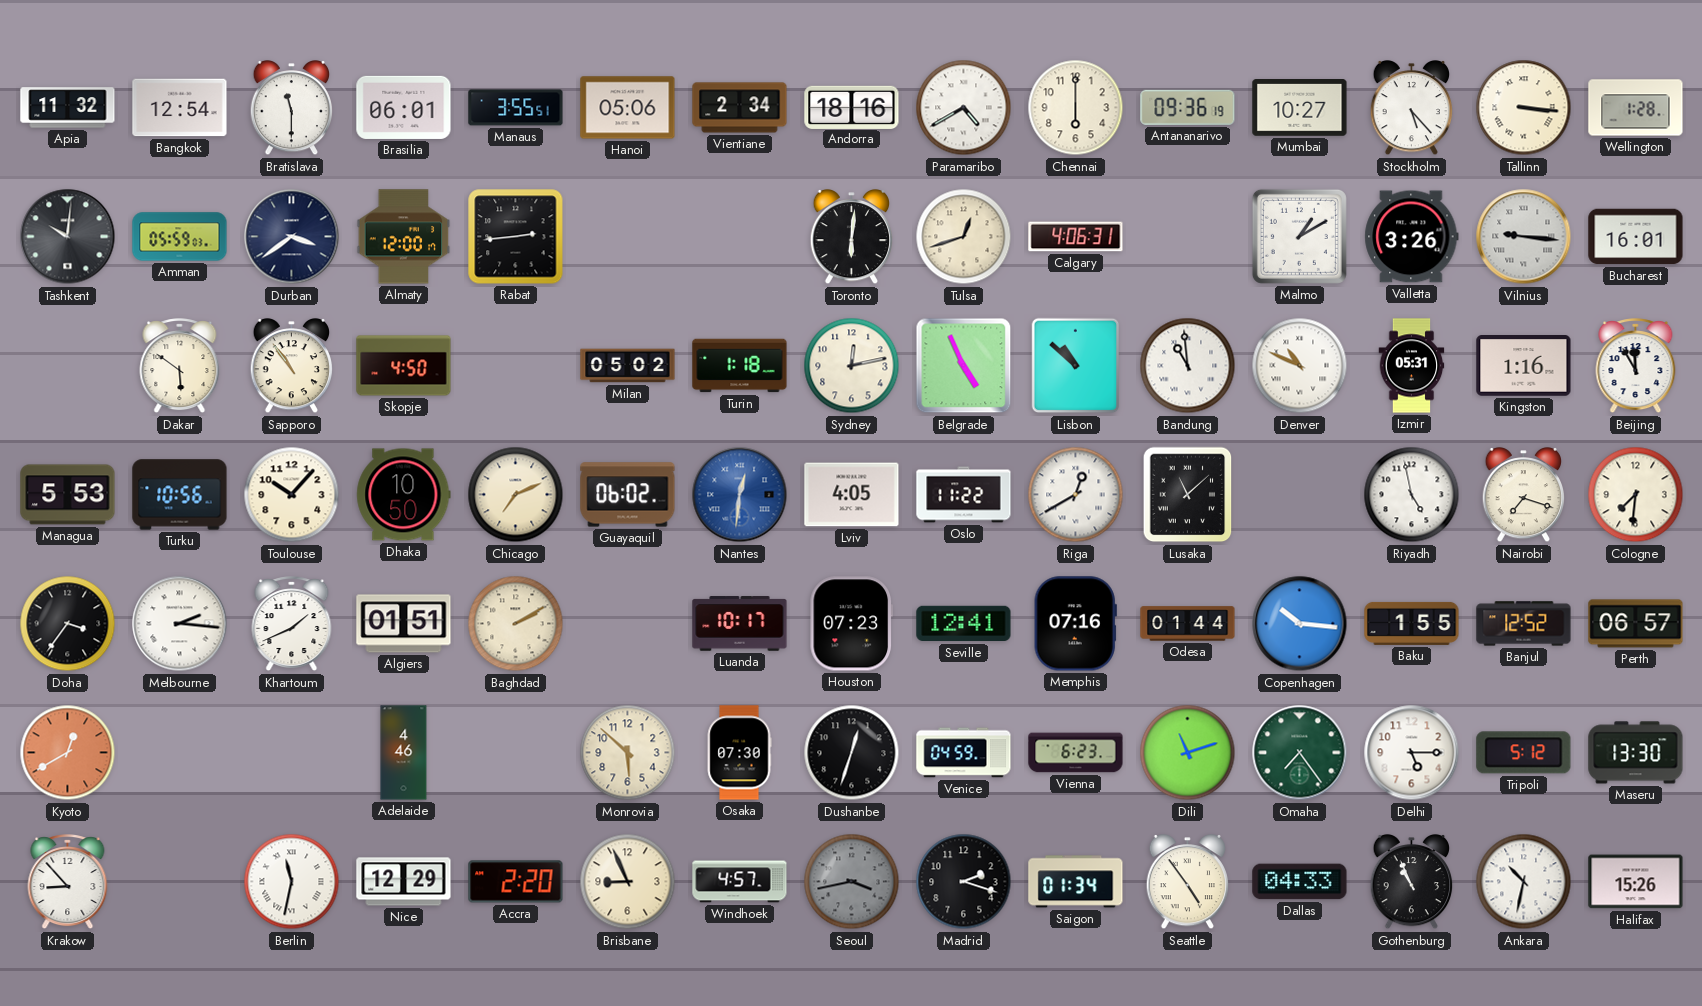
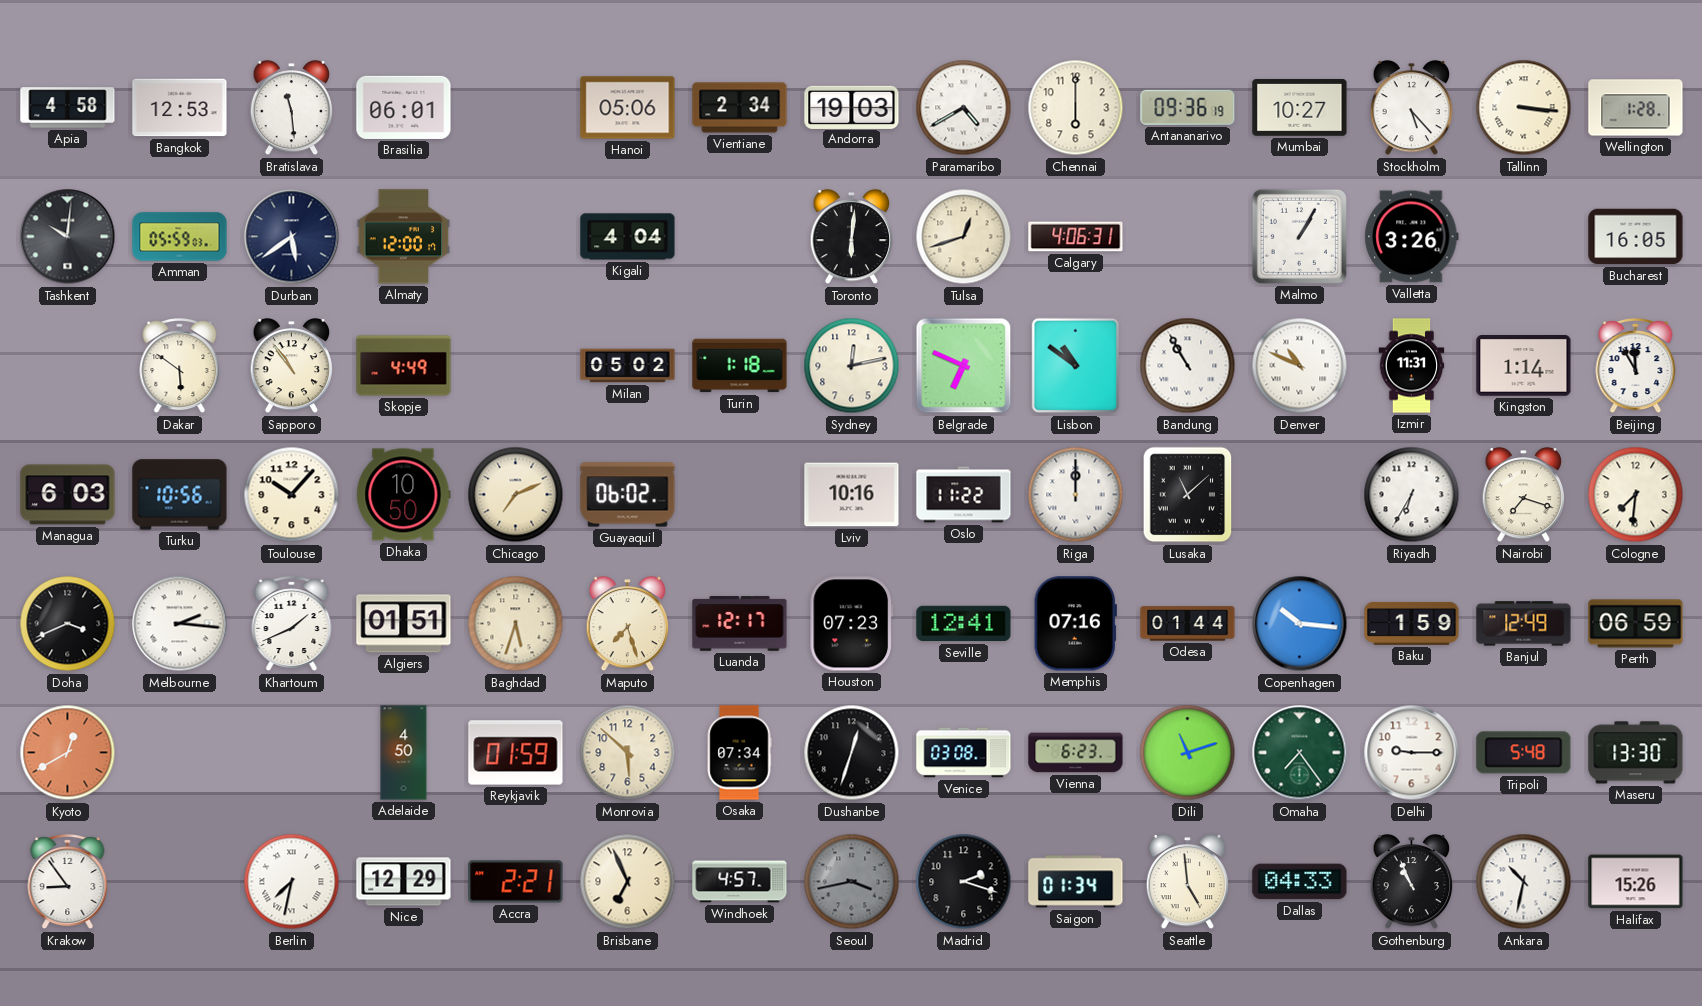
Apia: 11:32 -> 4:58
Bangkok: 12:54 -> 12:53
Bratislava: 11:30 -> 11:29
Manaus: 3:55 -> none
Andorra: 18:16 -> 19:03
Durban: 3:39 -> 5:39
Rabat: 2:44 -> none
Kigali: none -> 4:04
Malmo: 1:10 -> 1:05
Vilnius: 9:16 -> none
Bucharest: 16:01 -> 16:05
Skopje: 4:50 -> 4:49
Belgrade: 4:56 -> 6:49
Lisbon: 10:52 -> 10:51
Bandung: 10:59 -> 10:55
Izmir: 05:31 -> 11:31
Kingston: 1:16 -> 1:14
Managua: 5:53 -> 6:03
Nantes: 12:31 -> none
Lviv: 4:05 -> 10:16
Riga: 12:40 -> 12:00
Riyadh: 4:58 -> 6:35
Doha: 3:36 -> 3:41
Baghdad: 2:10 -> 5:33
Maputo: none -> 7:27
Luanda: 10:17 -> 12:17
Baku: 1:55 -> 1:59
Banjul: 12:52 -> 12:49
Perth: 06:57 -> 06:59
Adelaide: 4:46 -> 4:50
Reykjavik: none -> 01:59
Osaka: 07:30 -> 07:34
Venice: 04:59 -> 03:08
Delhi: 5:15 -> 9:15
Tripoli: 5:12 -> 5:48
Krakow: 8:53 -> 8:54
Berlin: 11:32 -> 7:32
Accra: 2:20 -> 2:21
Brisbane: 8:56 -> 6:56
Seattle: 4:54 -> 4:59
